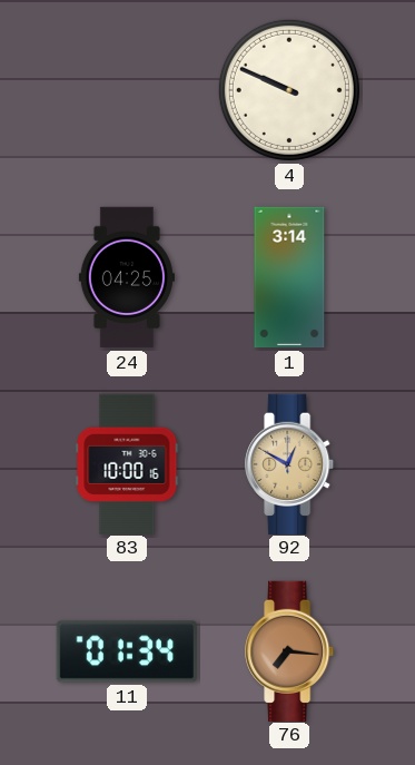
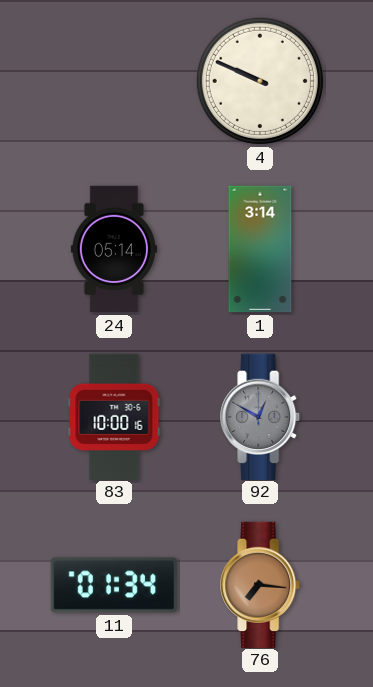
24: 04:25 -> 05:14
92 dial: champagne -> grey
